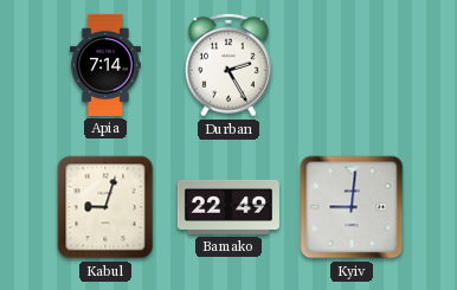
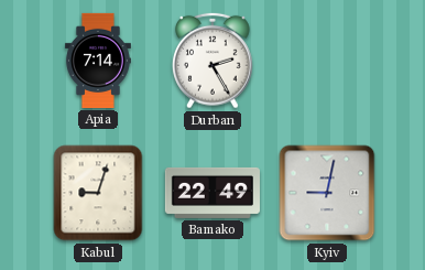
Kyiv: 9:01 -> 9:02
